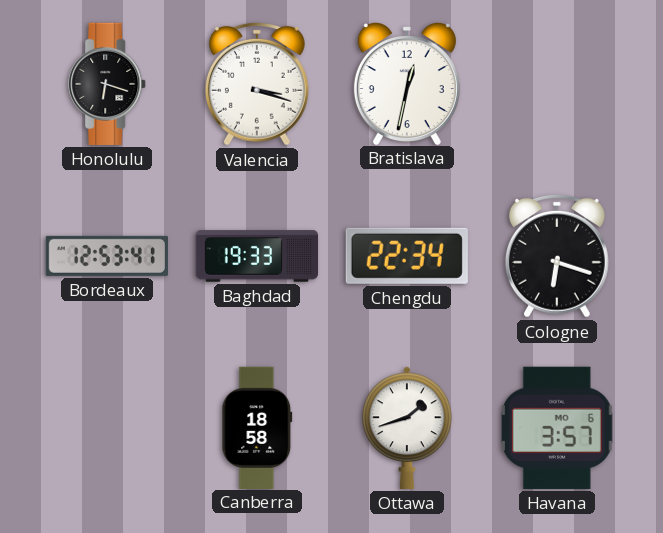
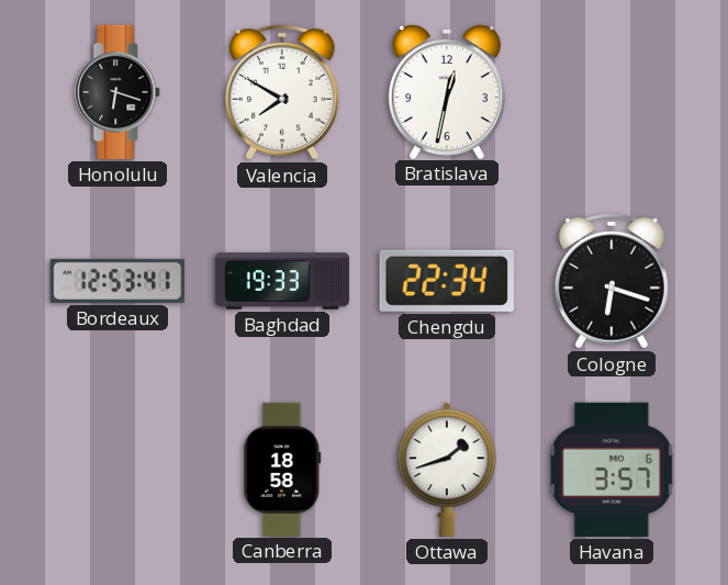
Valencia: 3:18 -> 7:50
